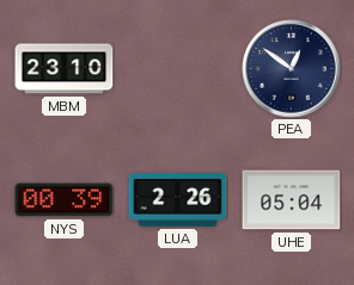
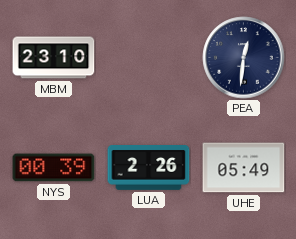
PEA: 12:51 -> 12:31
UHE: 05:04 -> 05:49
